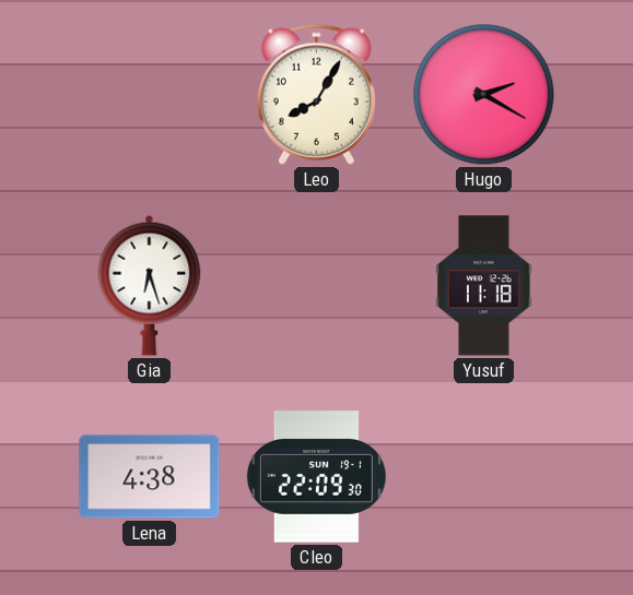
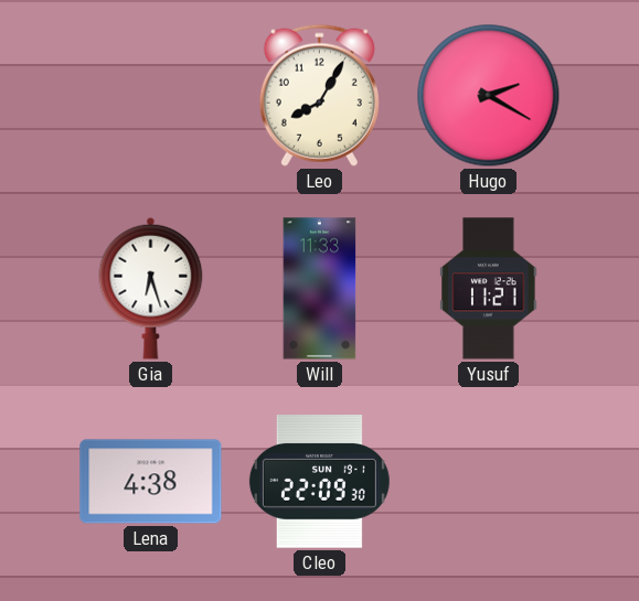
Will: none -> 11:33
Yusuf: 11:18 -> 11:21
